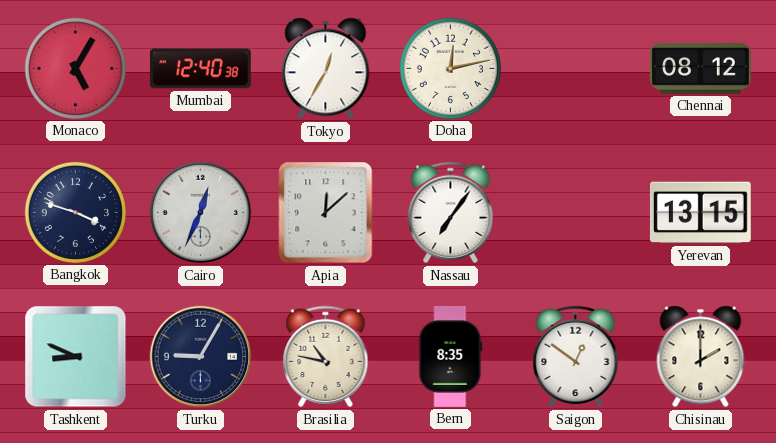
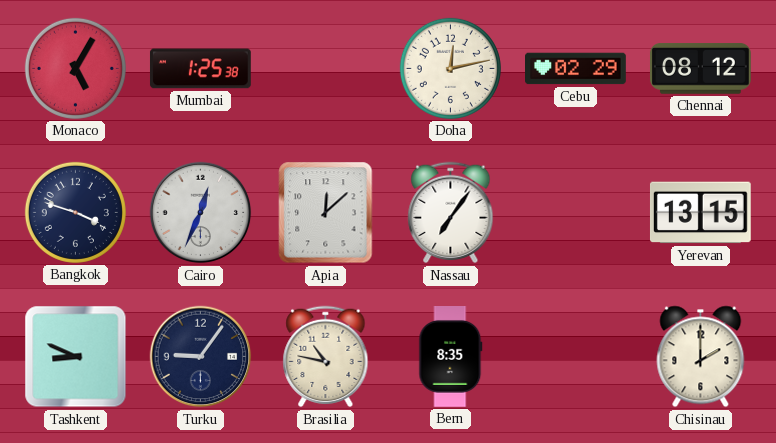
Mumbai: 12:40 -> 1:25
Tokyo: 12:35 -> none
Cebu: none -> 02:29
Turku: 9:05 -> 9:06
Saigon: 12:51 -> none
